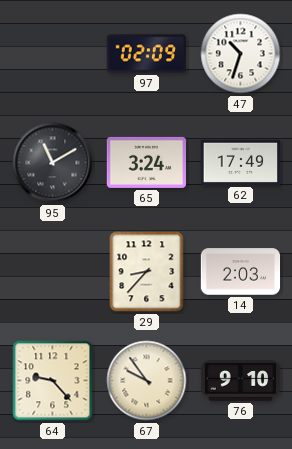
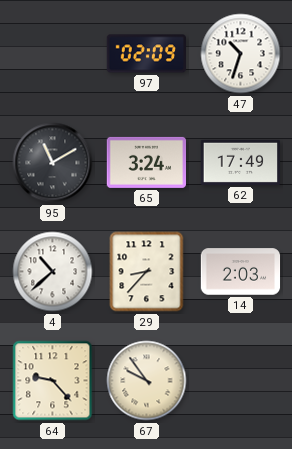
4: none -> 10:38
76: 9:10 -> none
